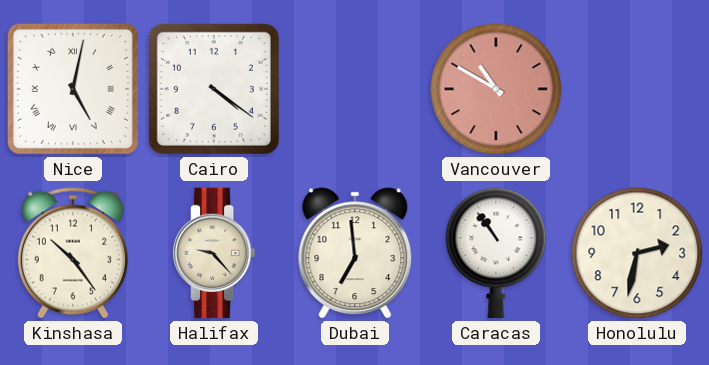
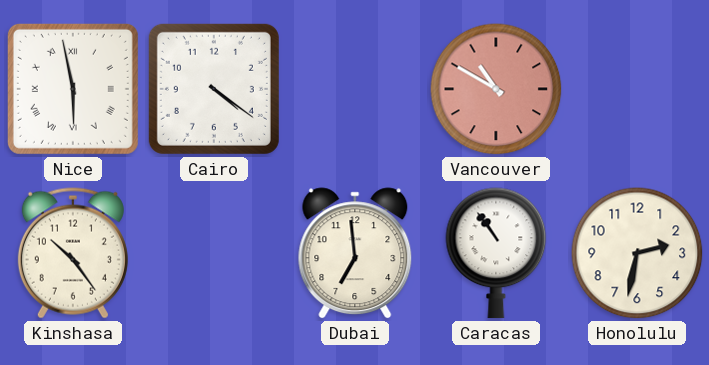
Nice: 5:02 -> 5:58
Halifax: 9:23 -> none
